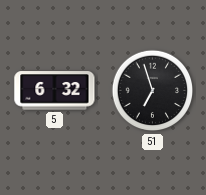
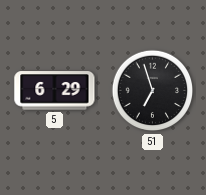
5: 6:32 -> 6:29
